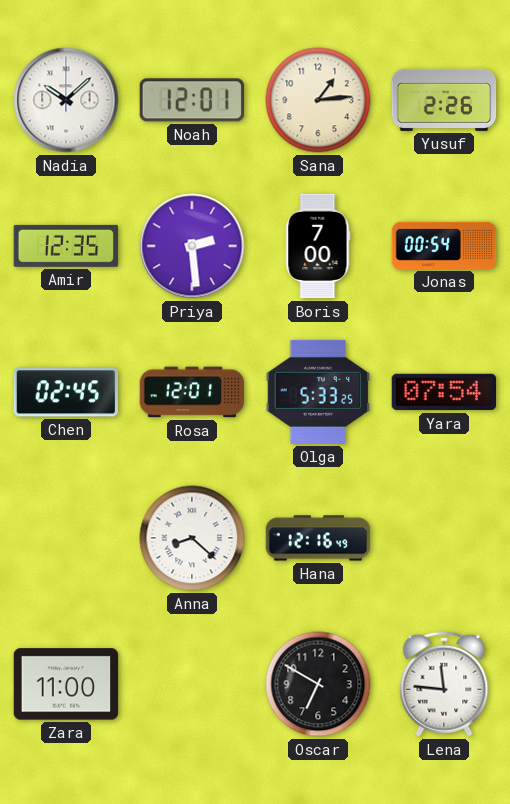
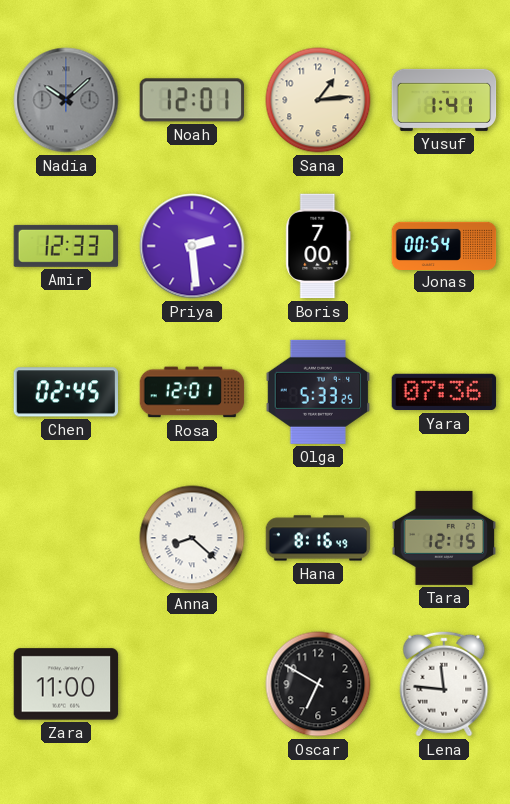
Nadia dial: white -> grey
Yusuf: 2:26 -> 1:41
Amir: 12:35 -> 12:33
Yara: 07:54 -> 07:36
Hana: 12:16 -> 8:16
Tara: none -> 12:15
